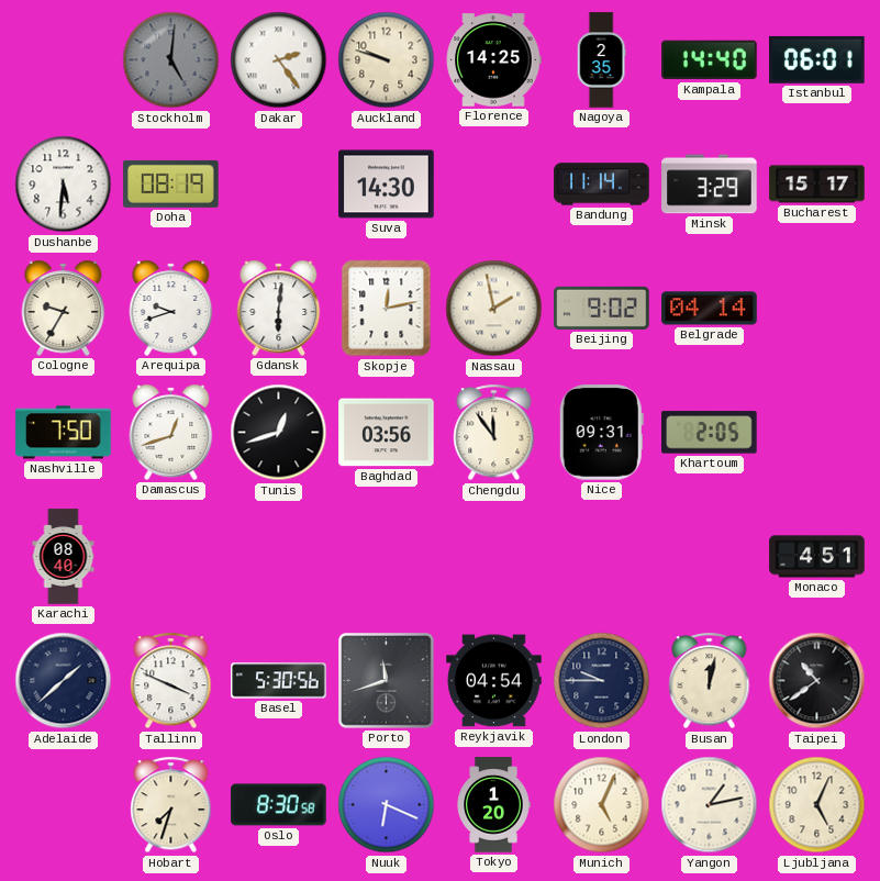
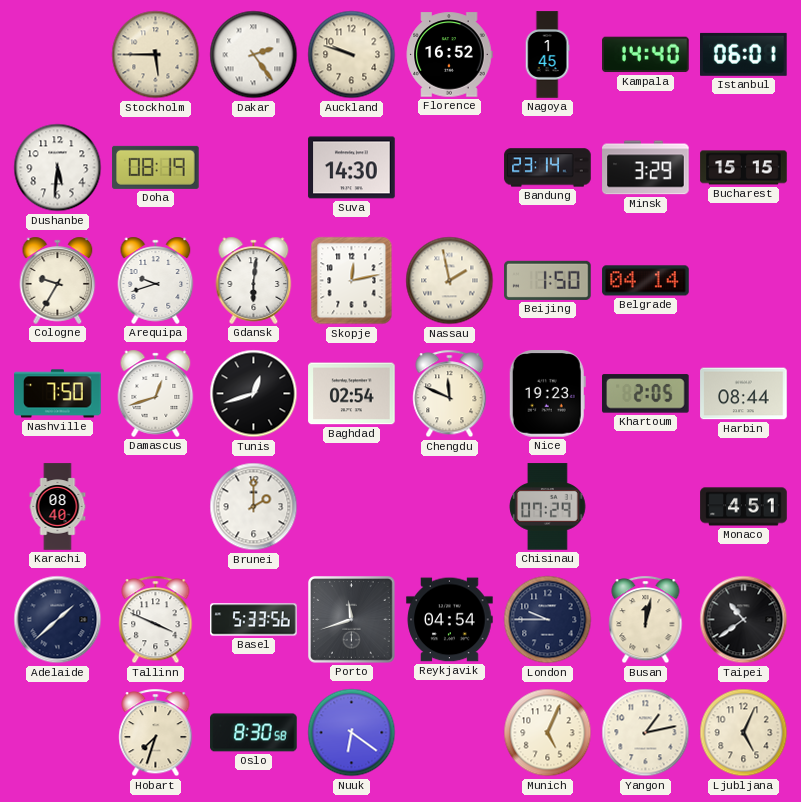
Stockholm: 5:01 -> 5:45
Stockholm dial: grey -> cream
Florence: 14:25 -> 16:52
Nagoya: 2:35 -> 1:45
Bandung: 11:14 -> 23:14
Bucharest: 15:17 -> 15:15
Beijing: 9:02 -> 1:50
Baghdad: 03:56 -> 02:54
Chengdu: 11:54 -> 11:49
Nice: 09:31 -> 19:23
Harbin: none -> 08:44
Brunei: none -> 2:00
Chisinau: none -> 07:29
Basel: 5:30 -> 5:33
Nuuk: 6:19 -> 6:21
Tokyo: 1:20 -> none
